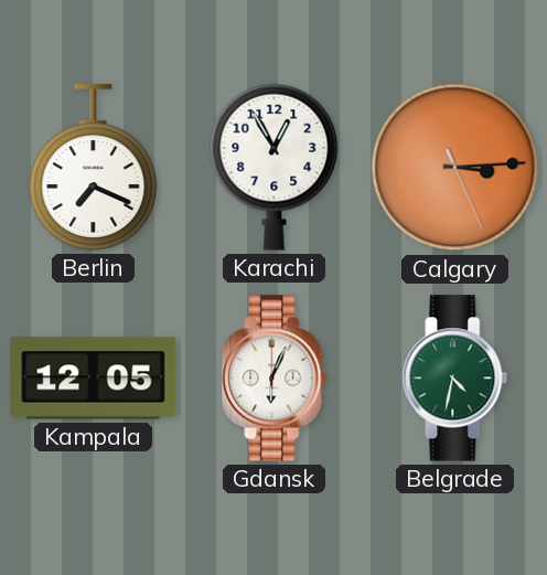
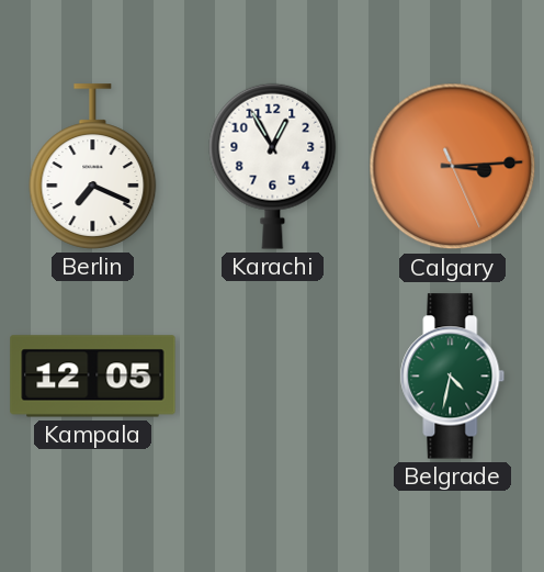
Gdansk: 6:04 -> none
